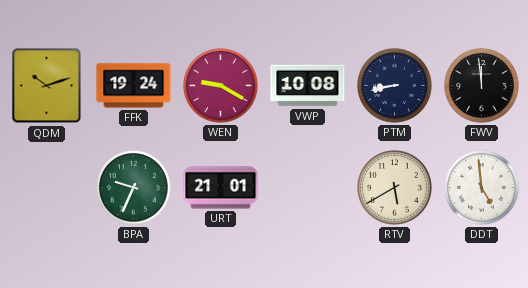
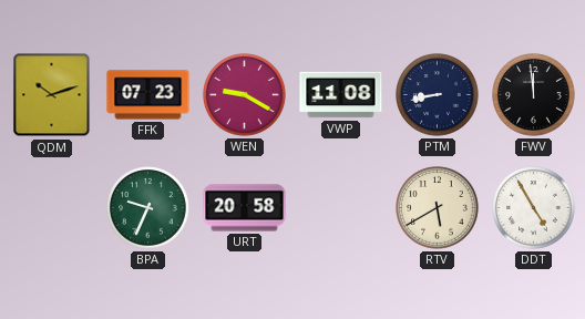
FFK: 19:24 -> 07:23
VWP: 10:08 -> 11:08
URT: 21:01 -> 20:58
DDT: 4:59 -> 4:55
